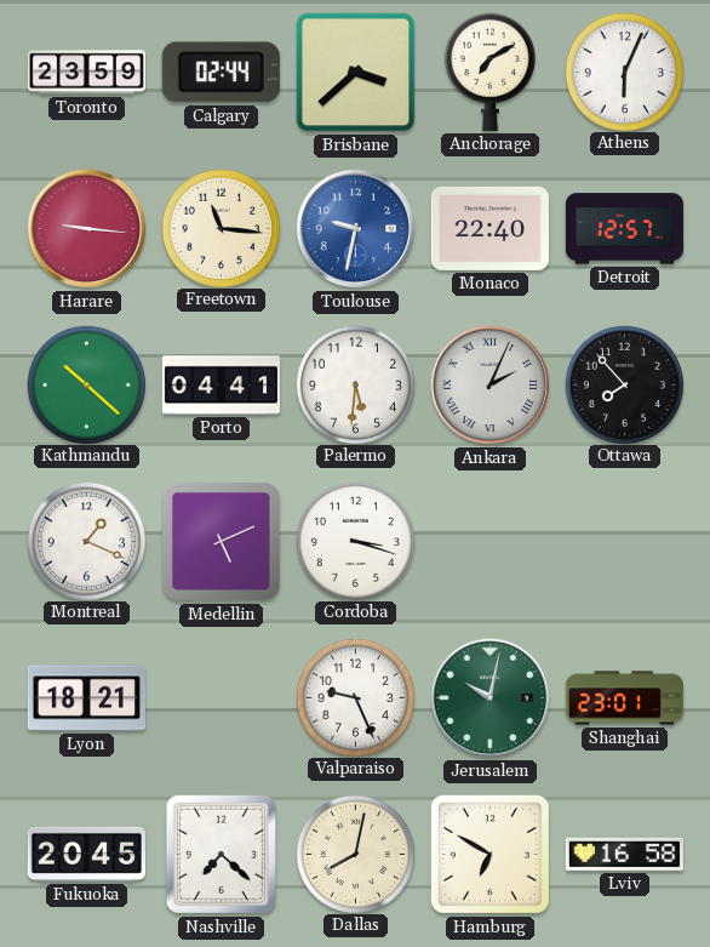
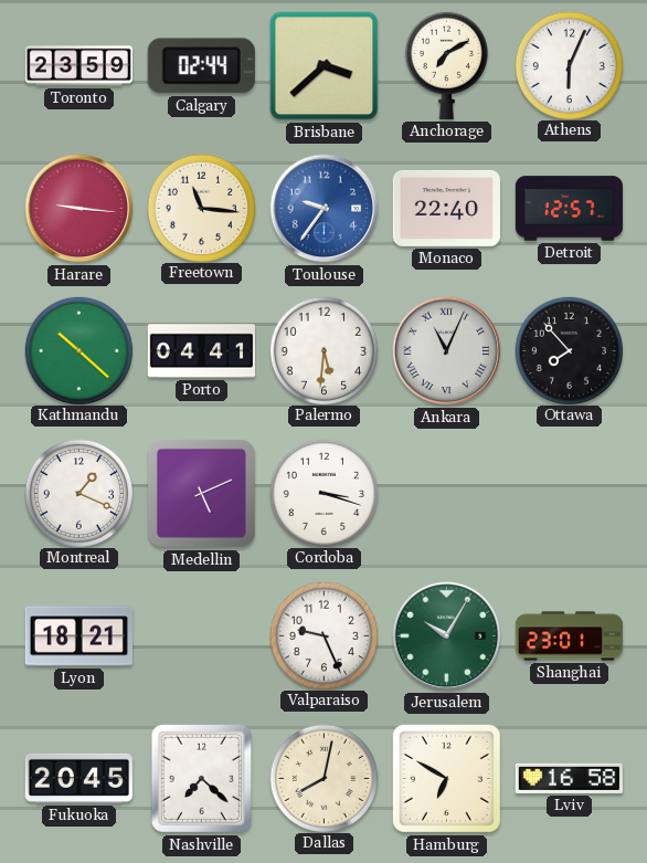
Toulouse: 9:32 -> 9:36
Ankara: 2:04 -> 11:04
Jerusalem: 10:02 -> 10:05
